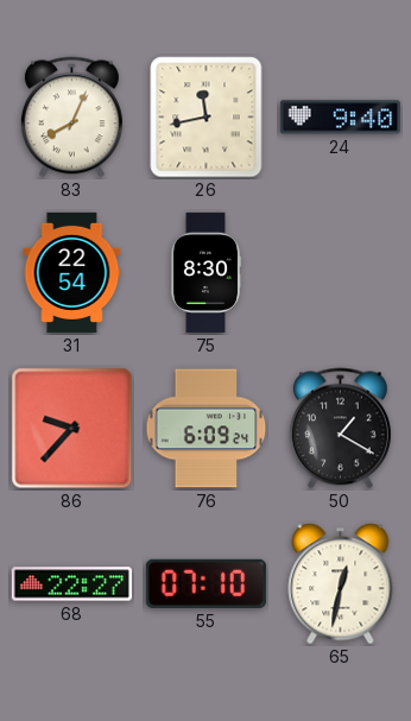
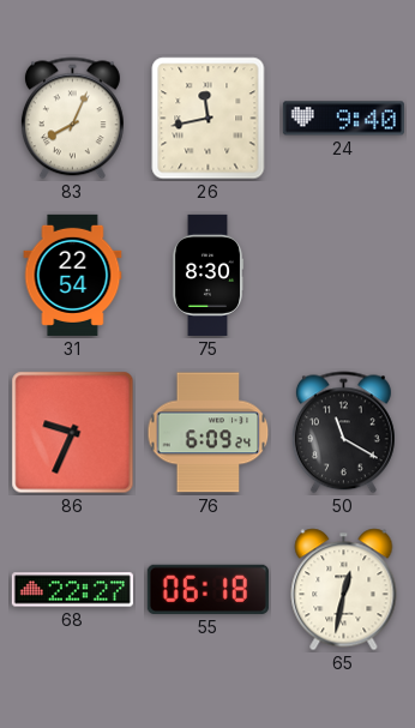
86: 9:37 -> 9:34
50: 1:20 -> 11:20
55: 07:10 -> 06:18
